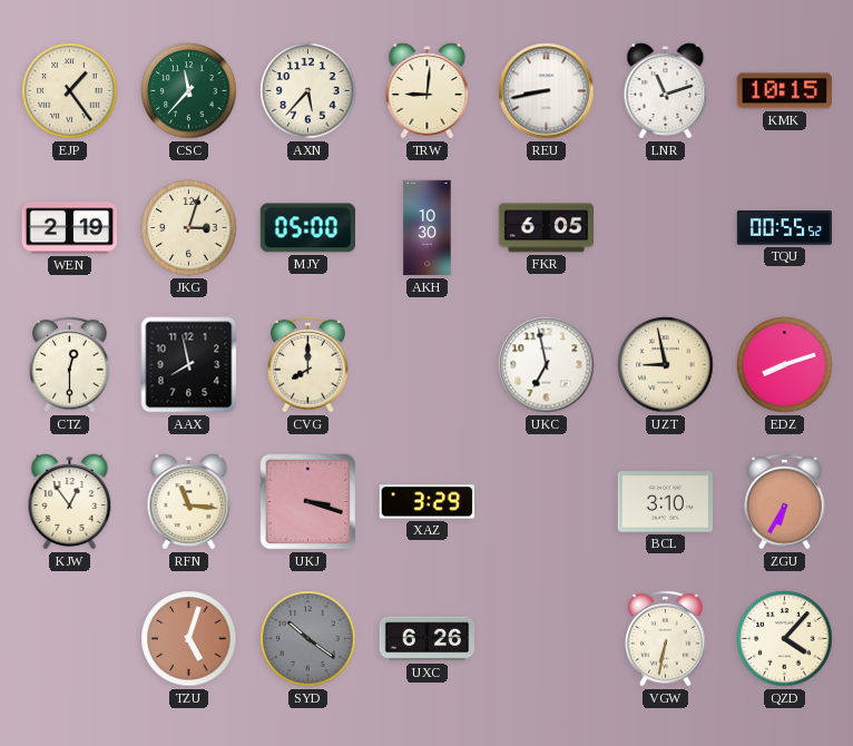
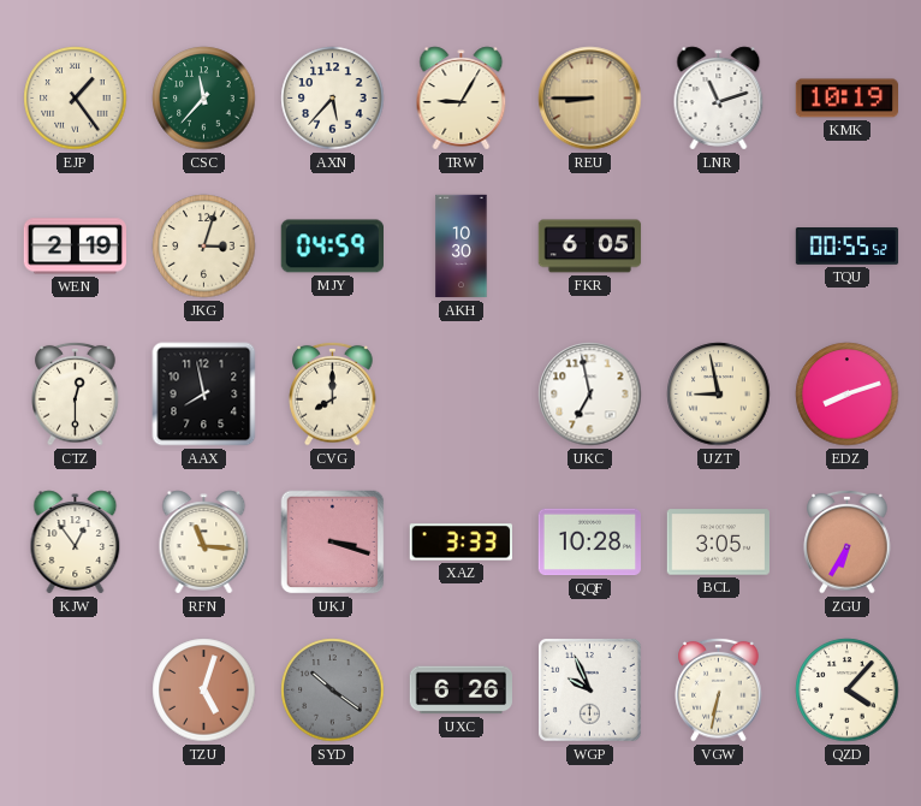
TRW: 9:01 -> 9:05
REU: 8:43 -> 8:45
REU dial: white -> champagne
KMK: 10:15 -> 10:19
MJY: 05:00 -> 04:59
XAZ: 3:29 -> 3:33
QQF: none -> 10:28
BCL: 3:10 -> 3:05
WGP: none -> 9:56
